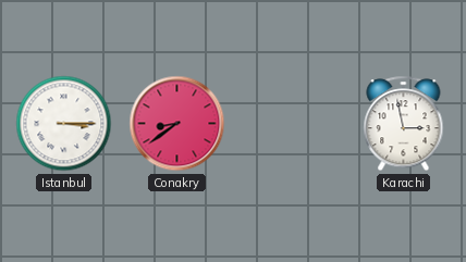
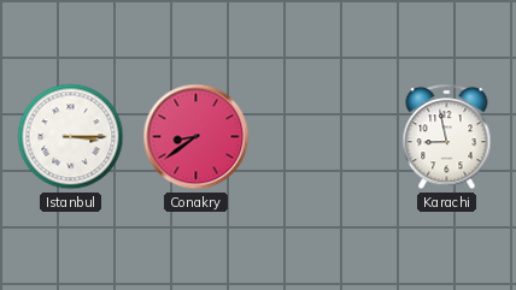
Karachi: 2:58 -> 8:58
